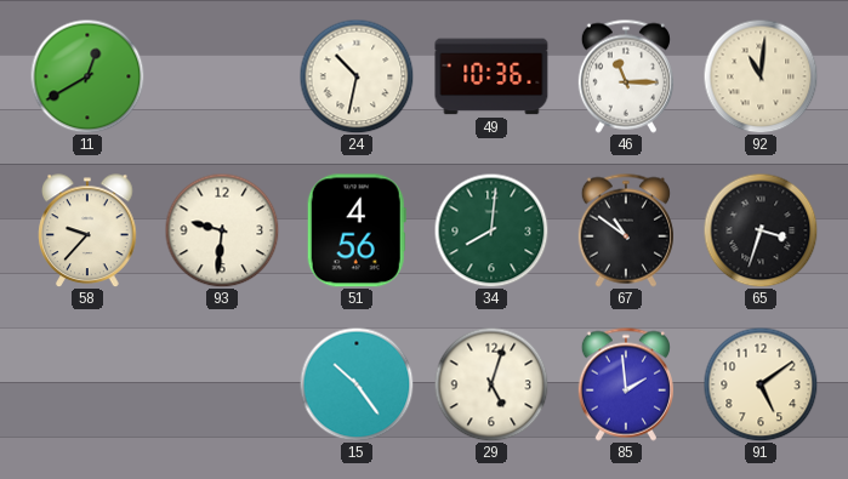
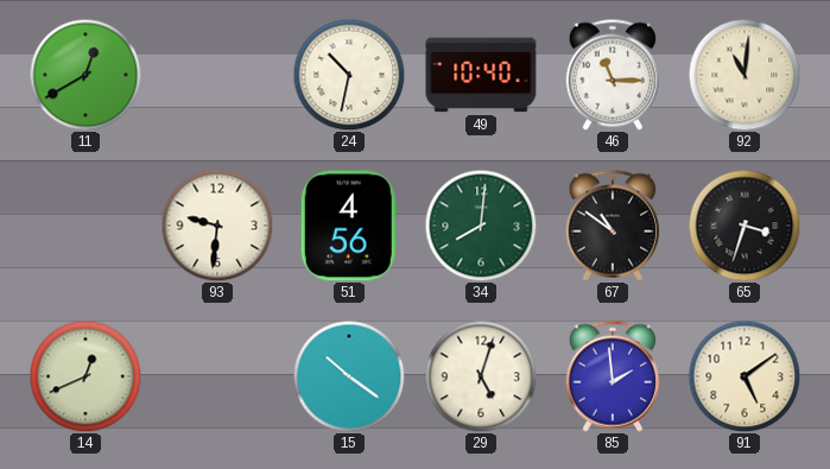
49: 10:36 -> 10:40
58: 9:37 -> none
14: none -> 12:41
15: 10:24 -> 10:21
